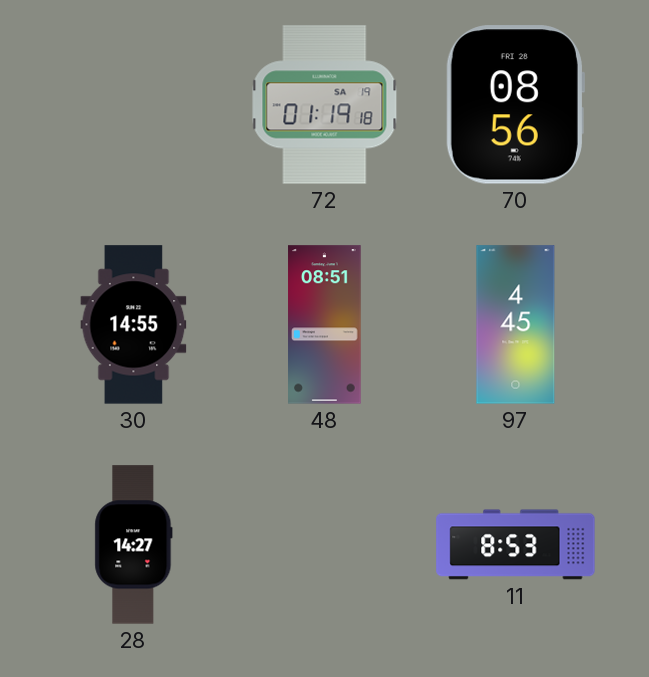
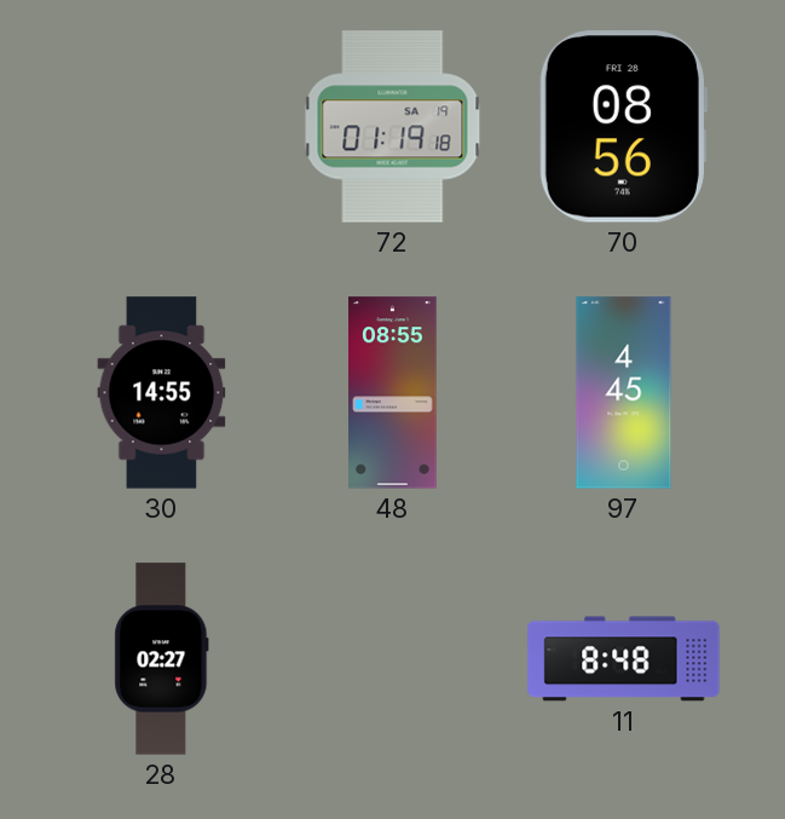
48: 08:51 -> 08:55
28: 14:27 -> 02:27
11: 8:53 -> 8:48
